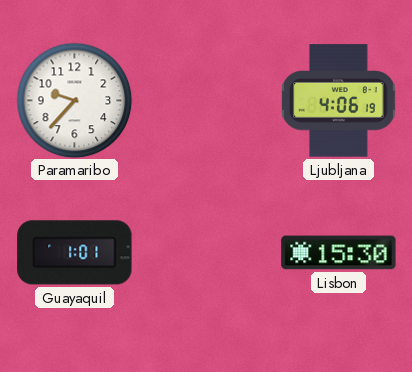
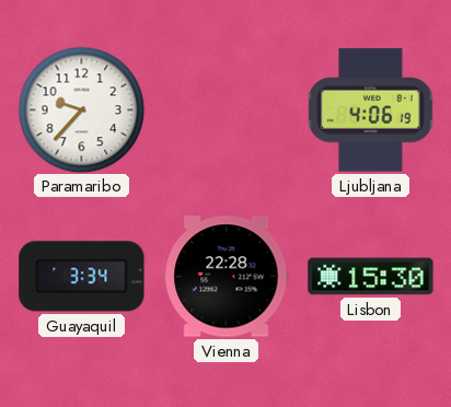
Guayaquil: 1:01 -> 3:34
Vienna: none -> 22:28
